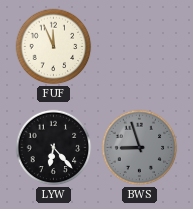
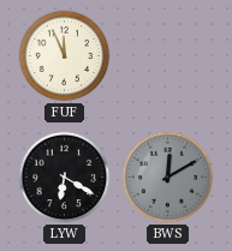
LYW: 6:23 -> 6:20
BWS: 8:57 -> 12:10
